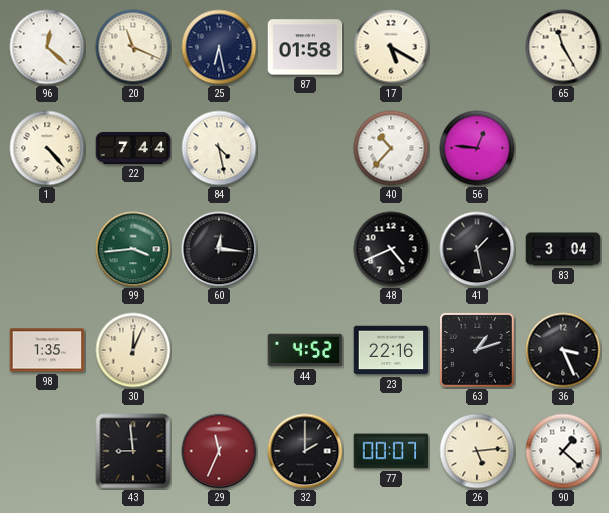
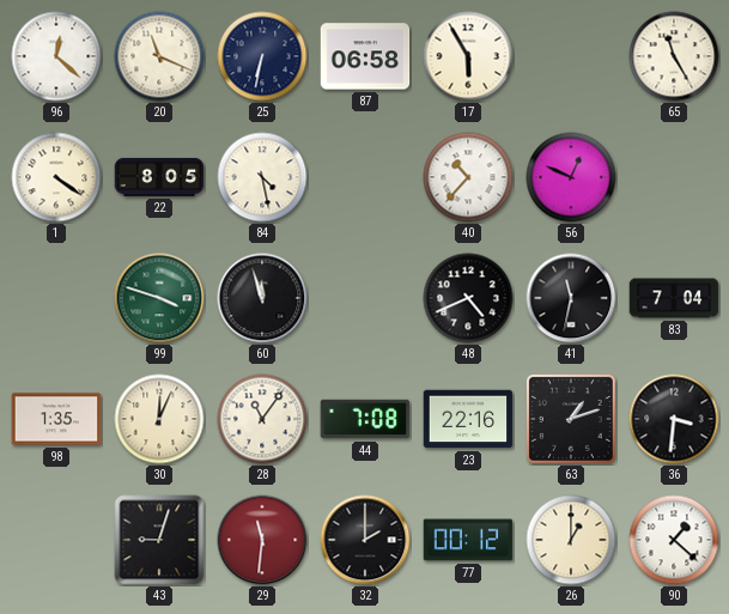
25: 6:28 -> 6:32
87: 01:58 -> 06:58
17: 5:20 -> 5:55
1: 4:23 -> 4:21
22: 7:44 -> 8:05
56: 12:46 -> 12:49
99: 3:44 -> 3:48
60: 12:16 -> 11:57
41: 1:28 -> 11:32
83: 3:04 -> 7:04
28: none -> 11:06
44: 4:52 -> 7:08
36: 3:26 -> 3:31
43: 8:59 -> 9:03
29: 11:34 -> 11:31
77: 00:07 -> 00:12
26: 5:14 -> 1:00
